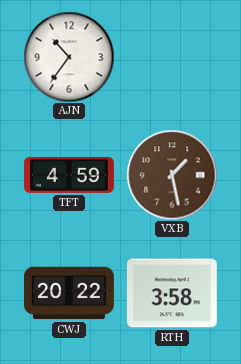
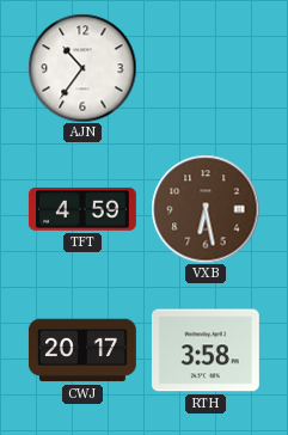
VXB: 1:28 -> 6:28
CWJ: 20:22 -> 20:17
